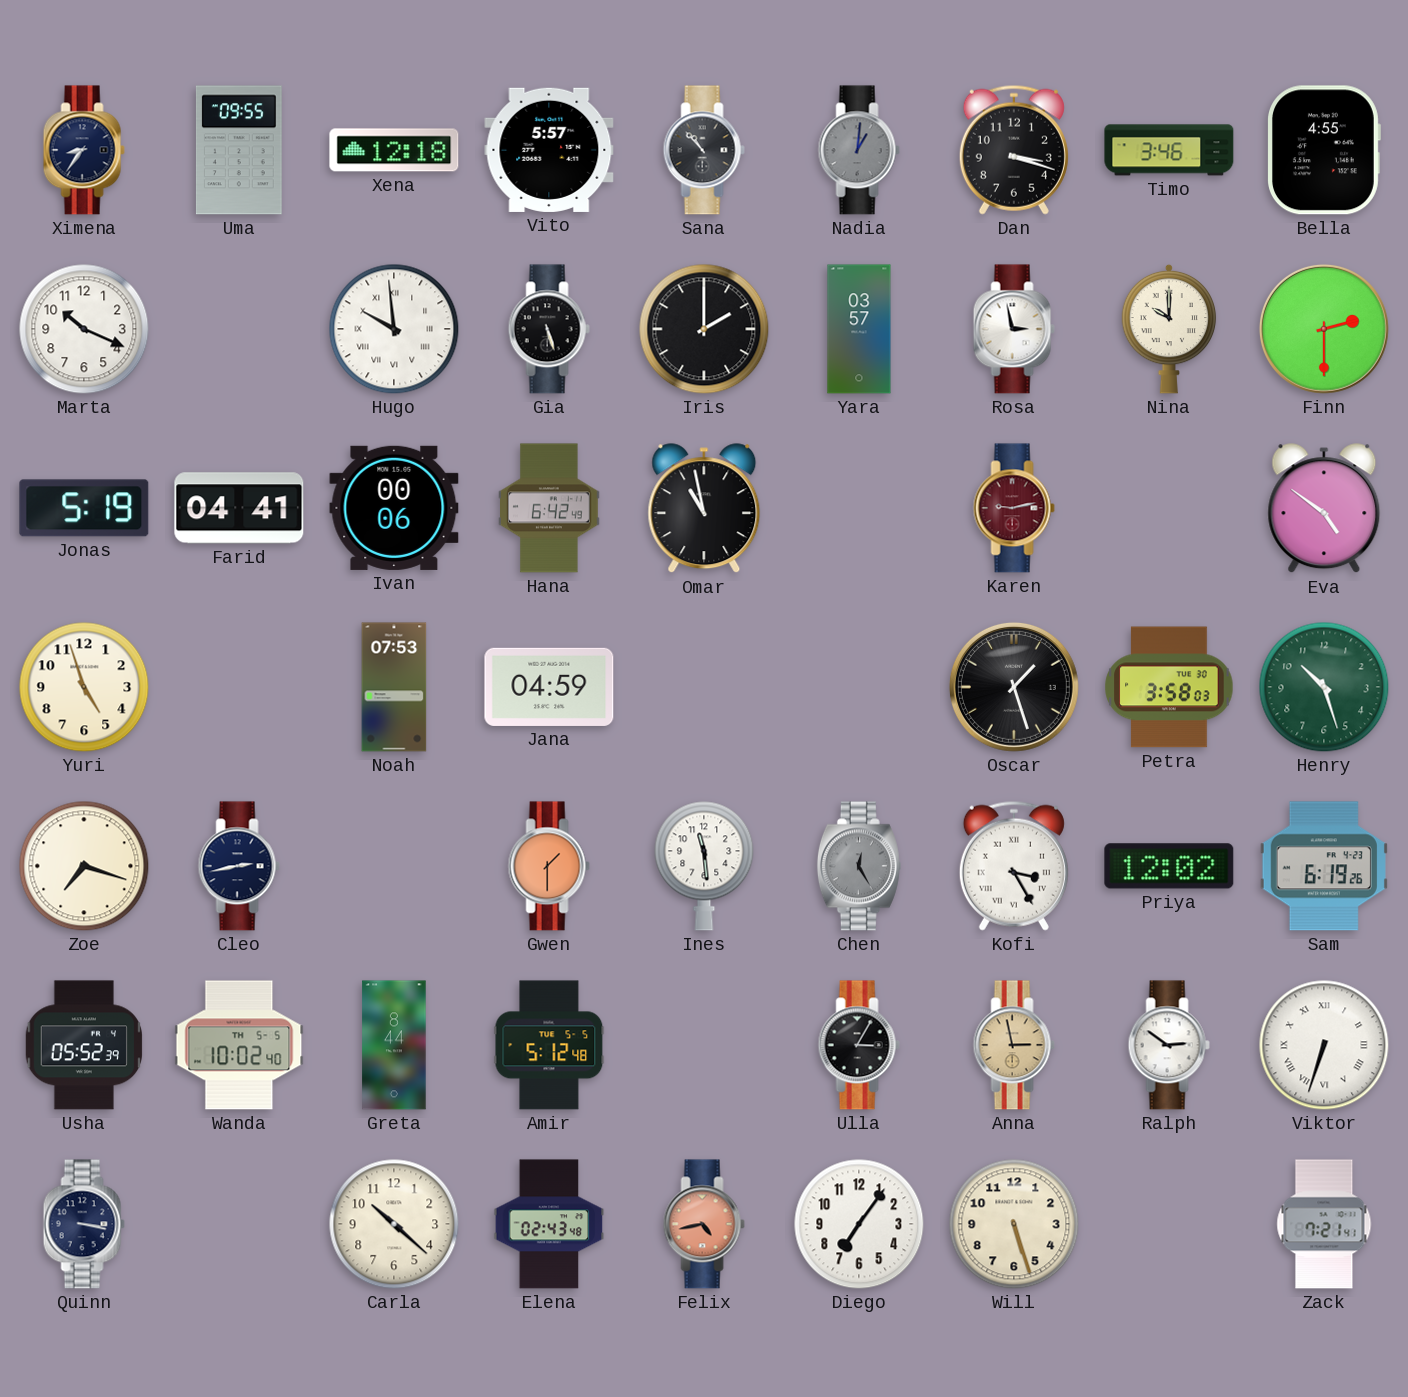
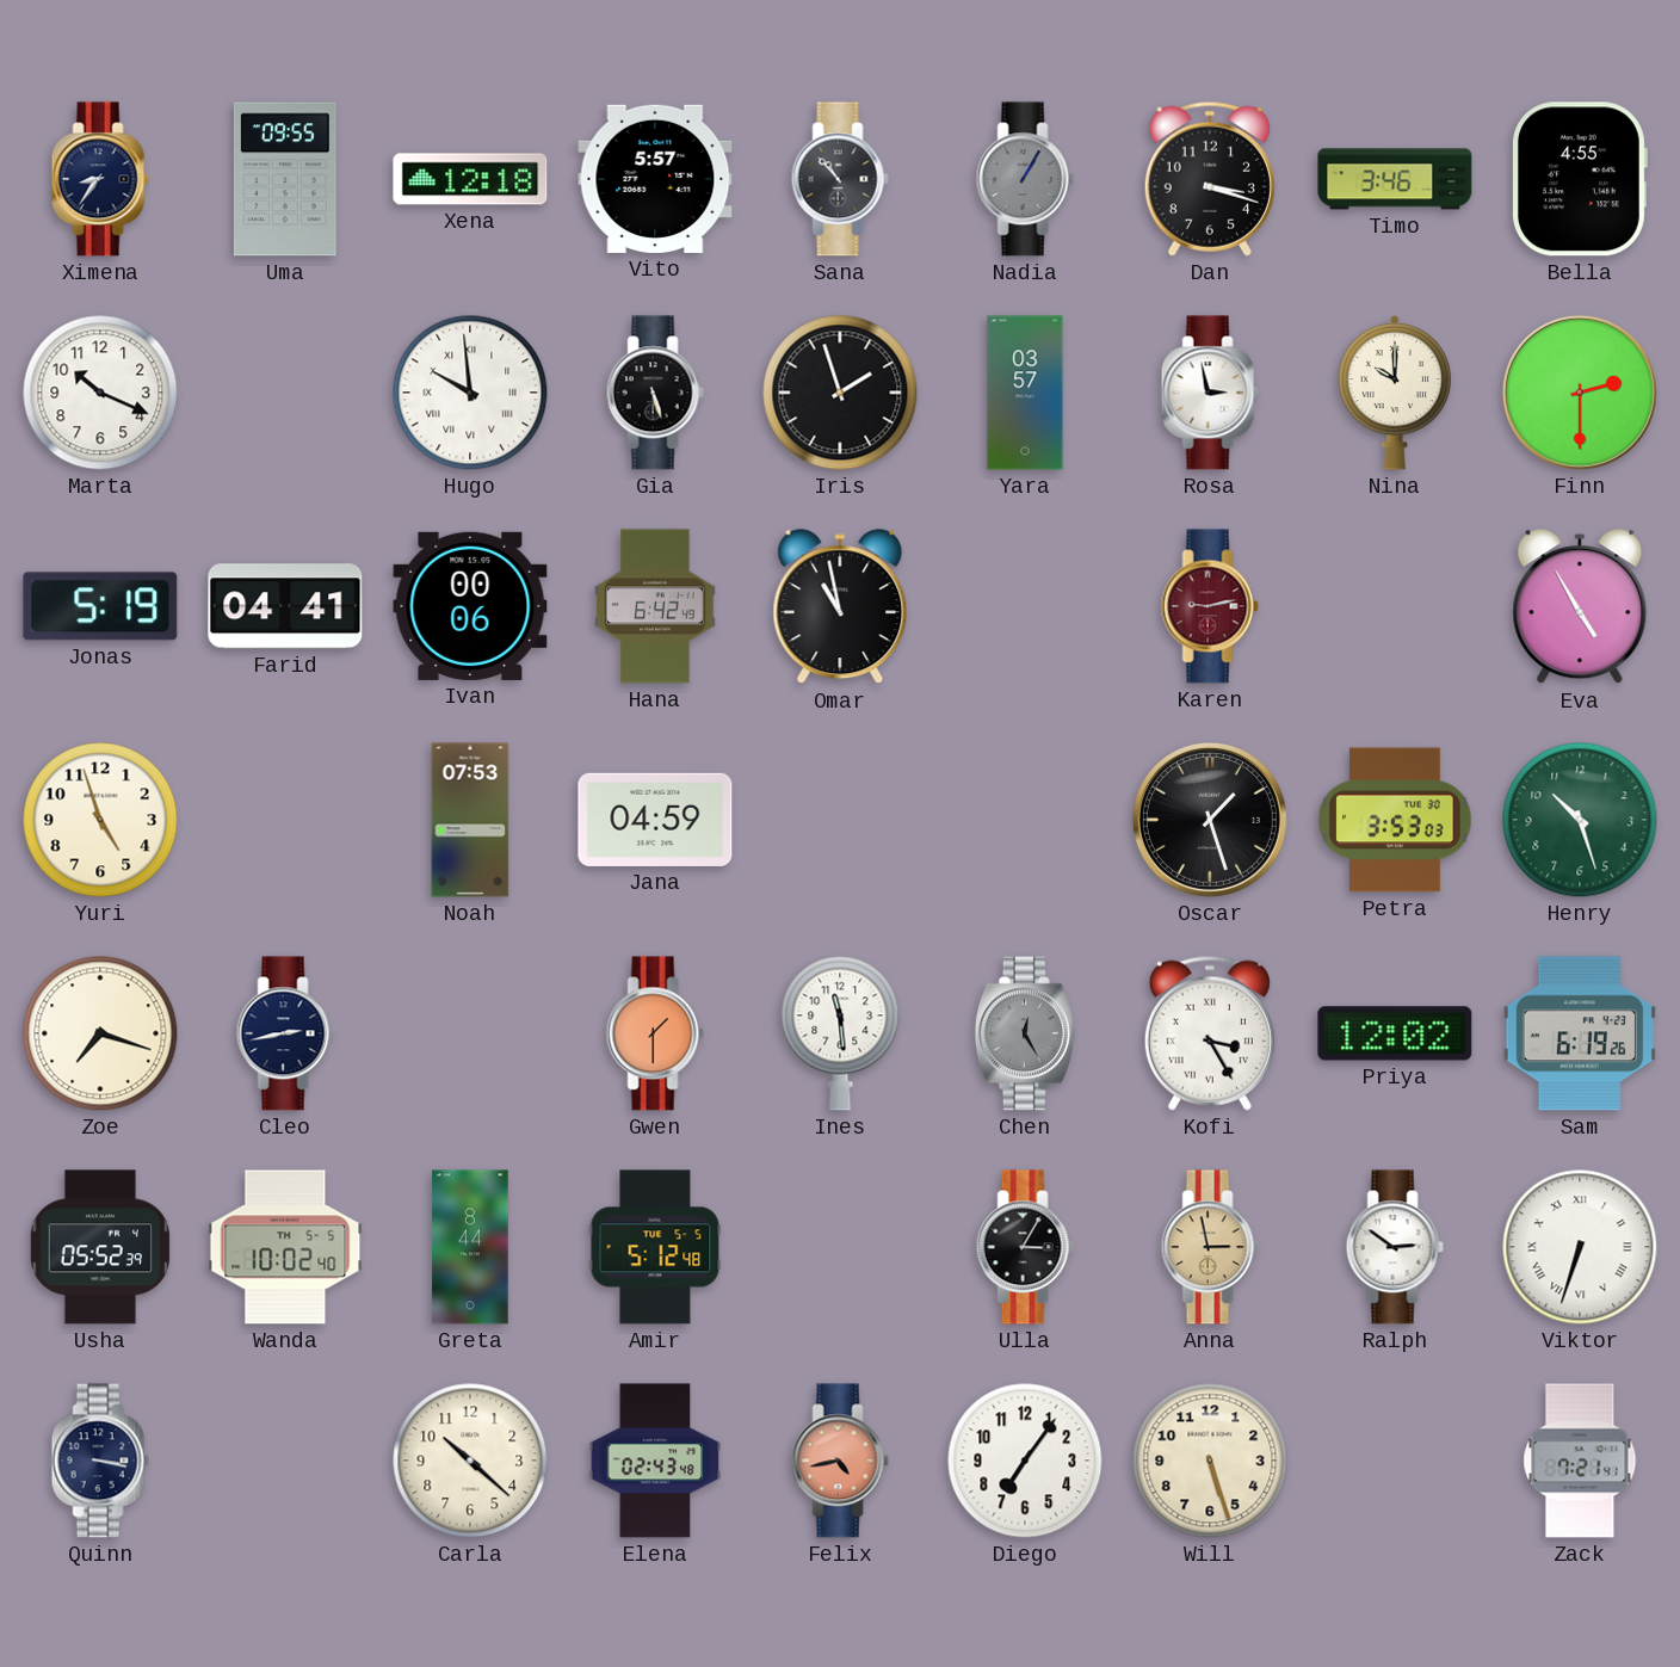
Nadia: 1:01 -> 1:05
Iris: 2:00 -> 1:57
Eva: 4:51 -> 4:55
Petra: 3:58 -> 3:53
